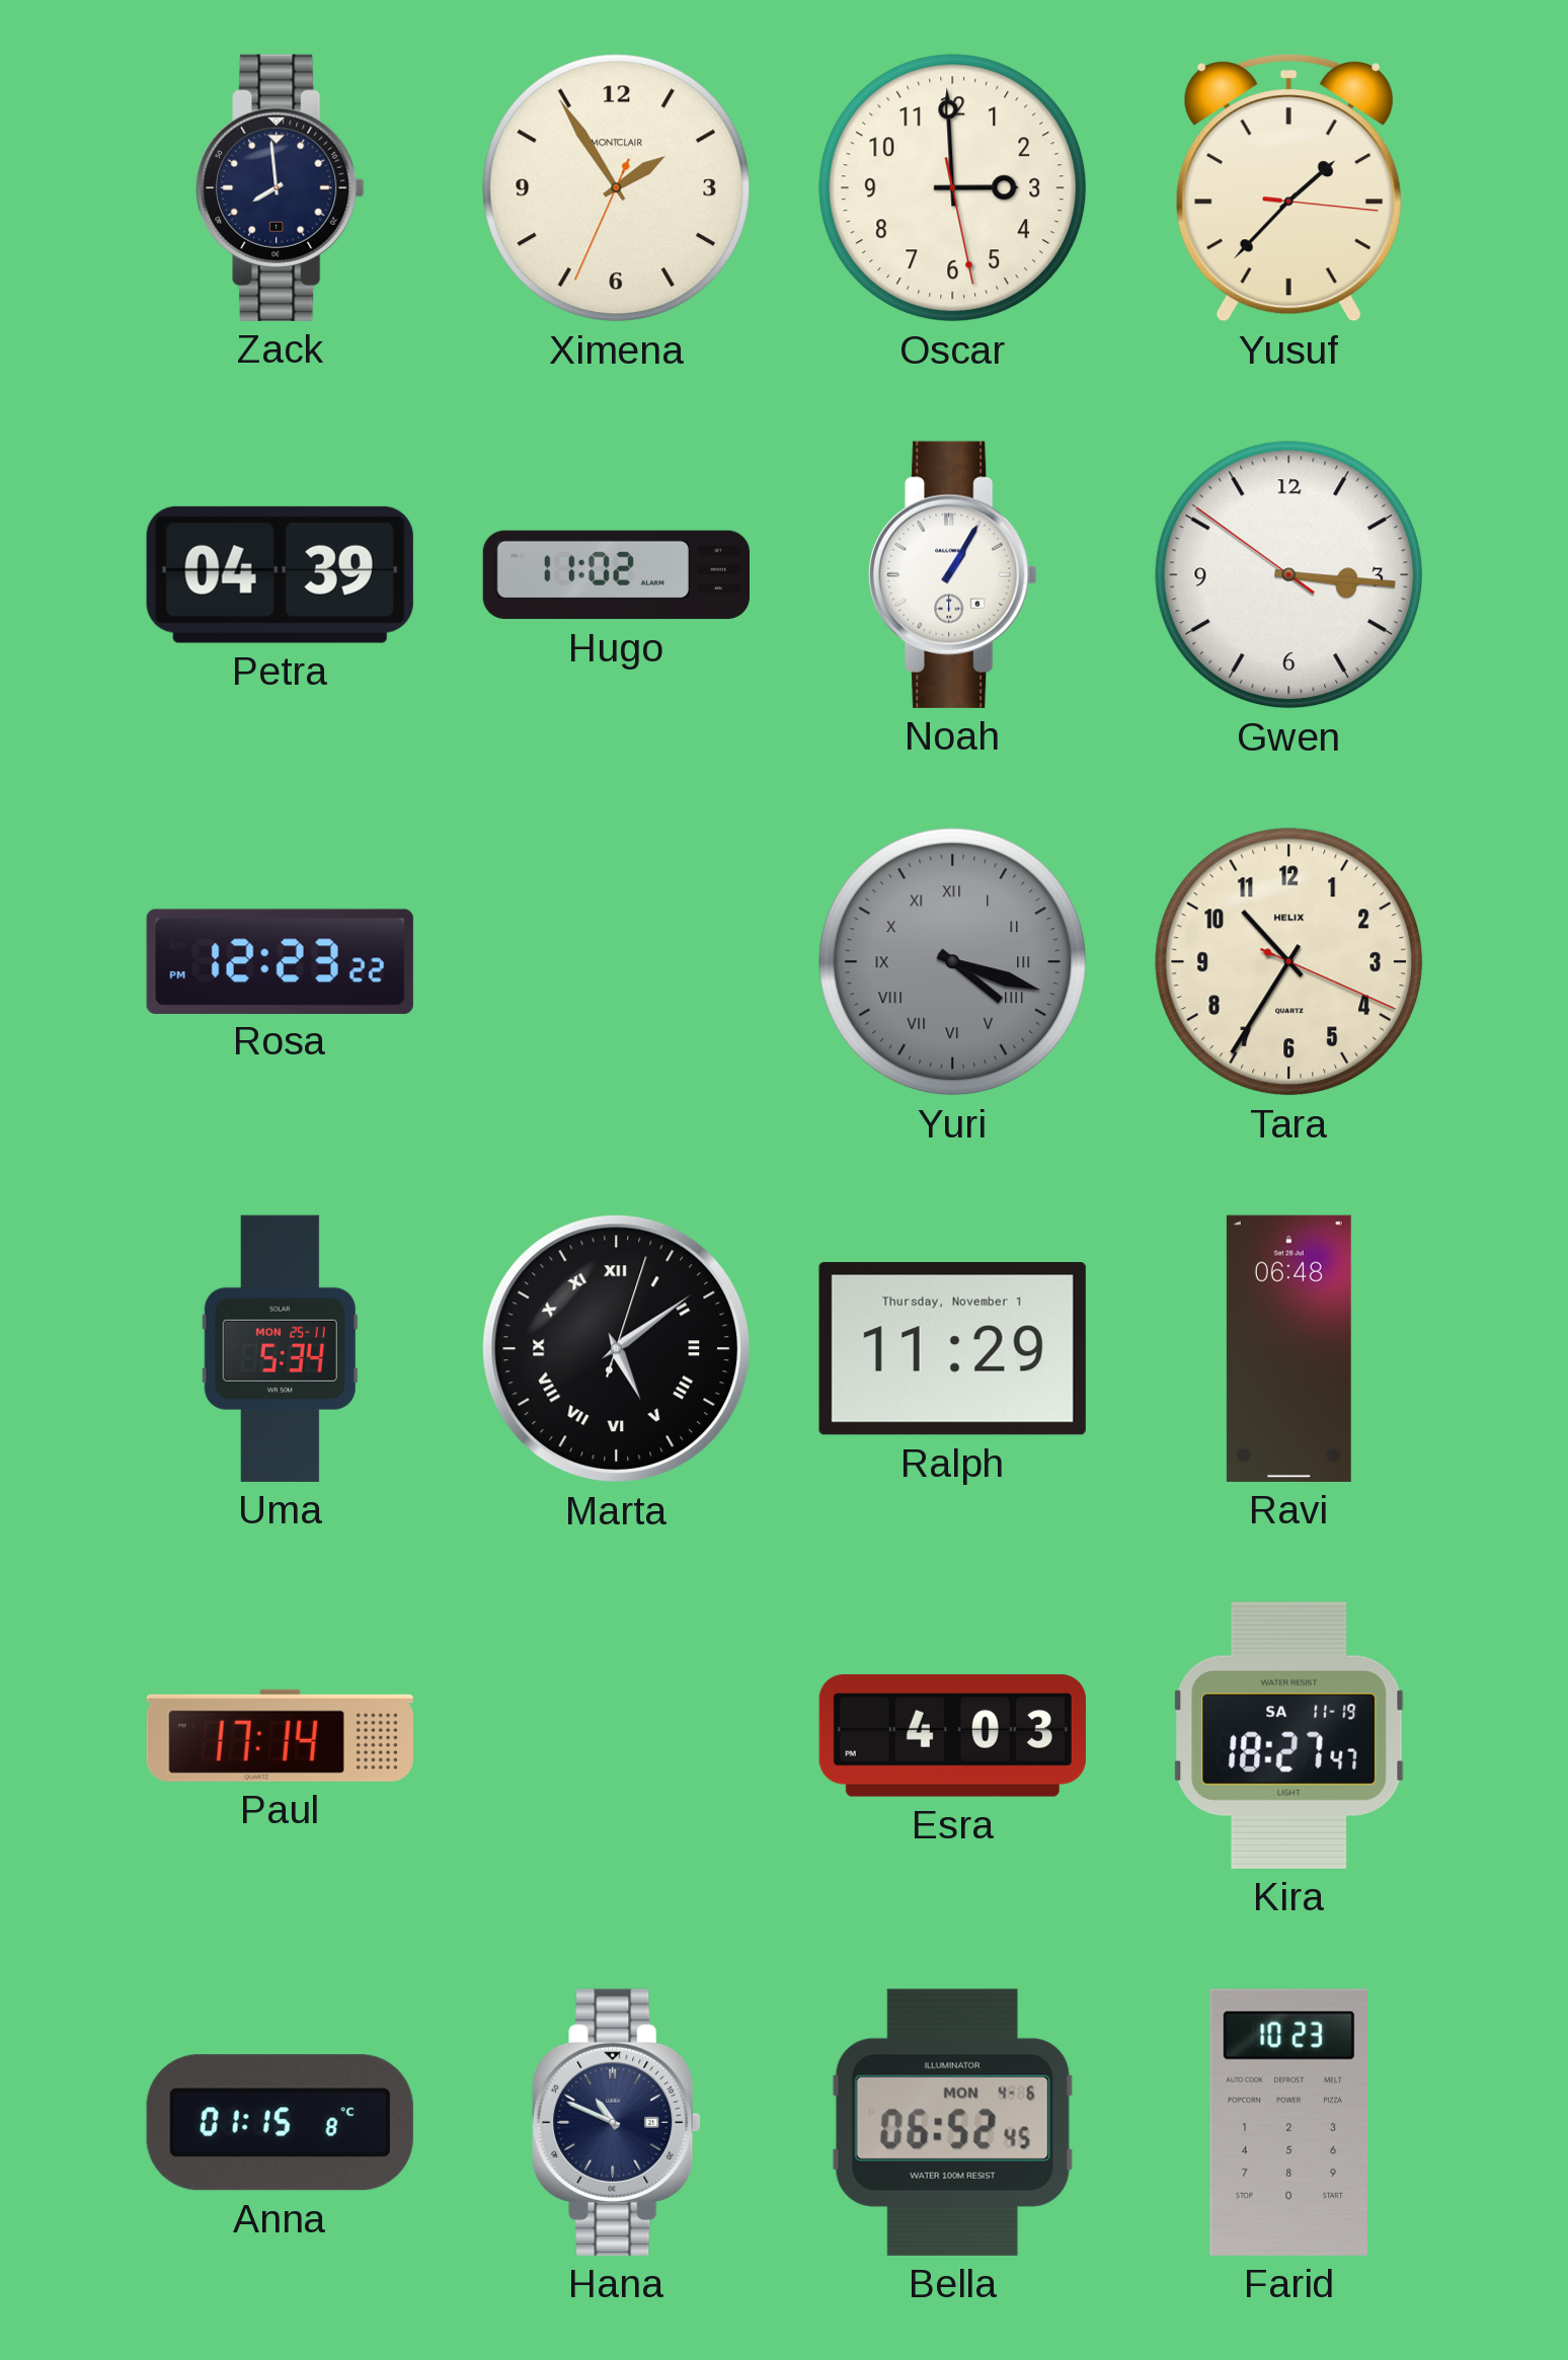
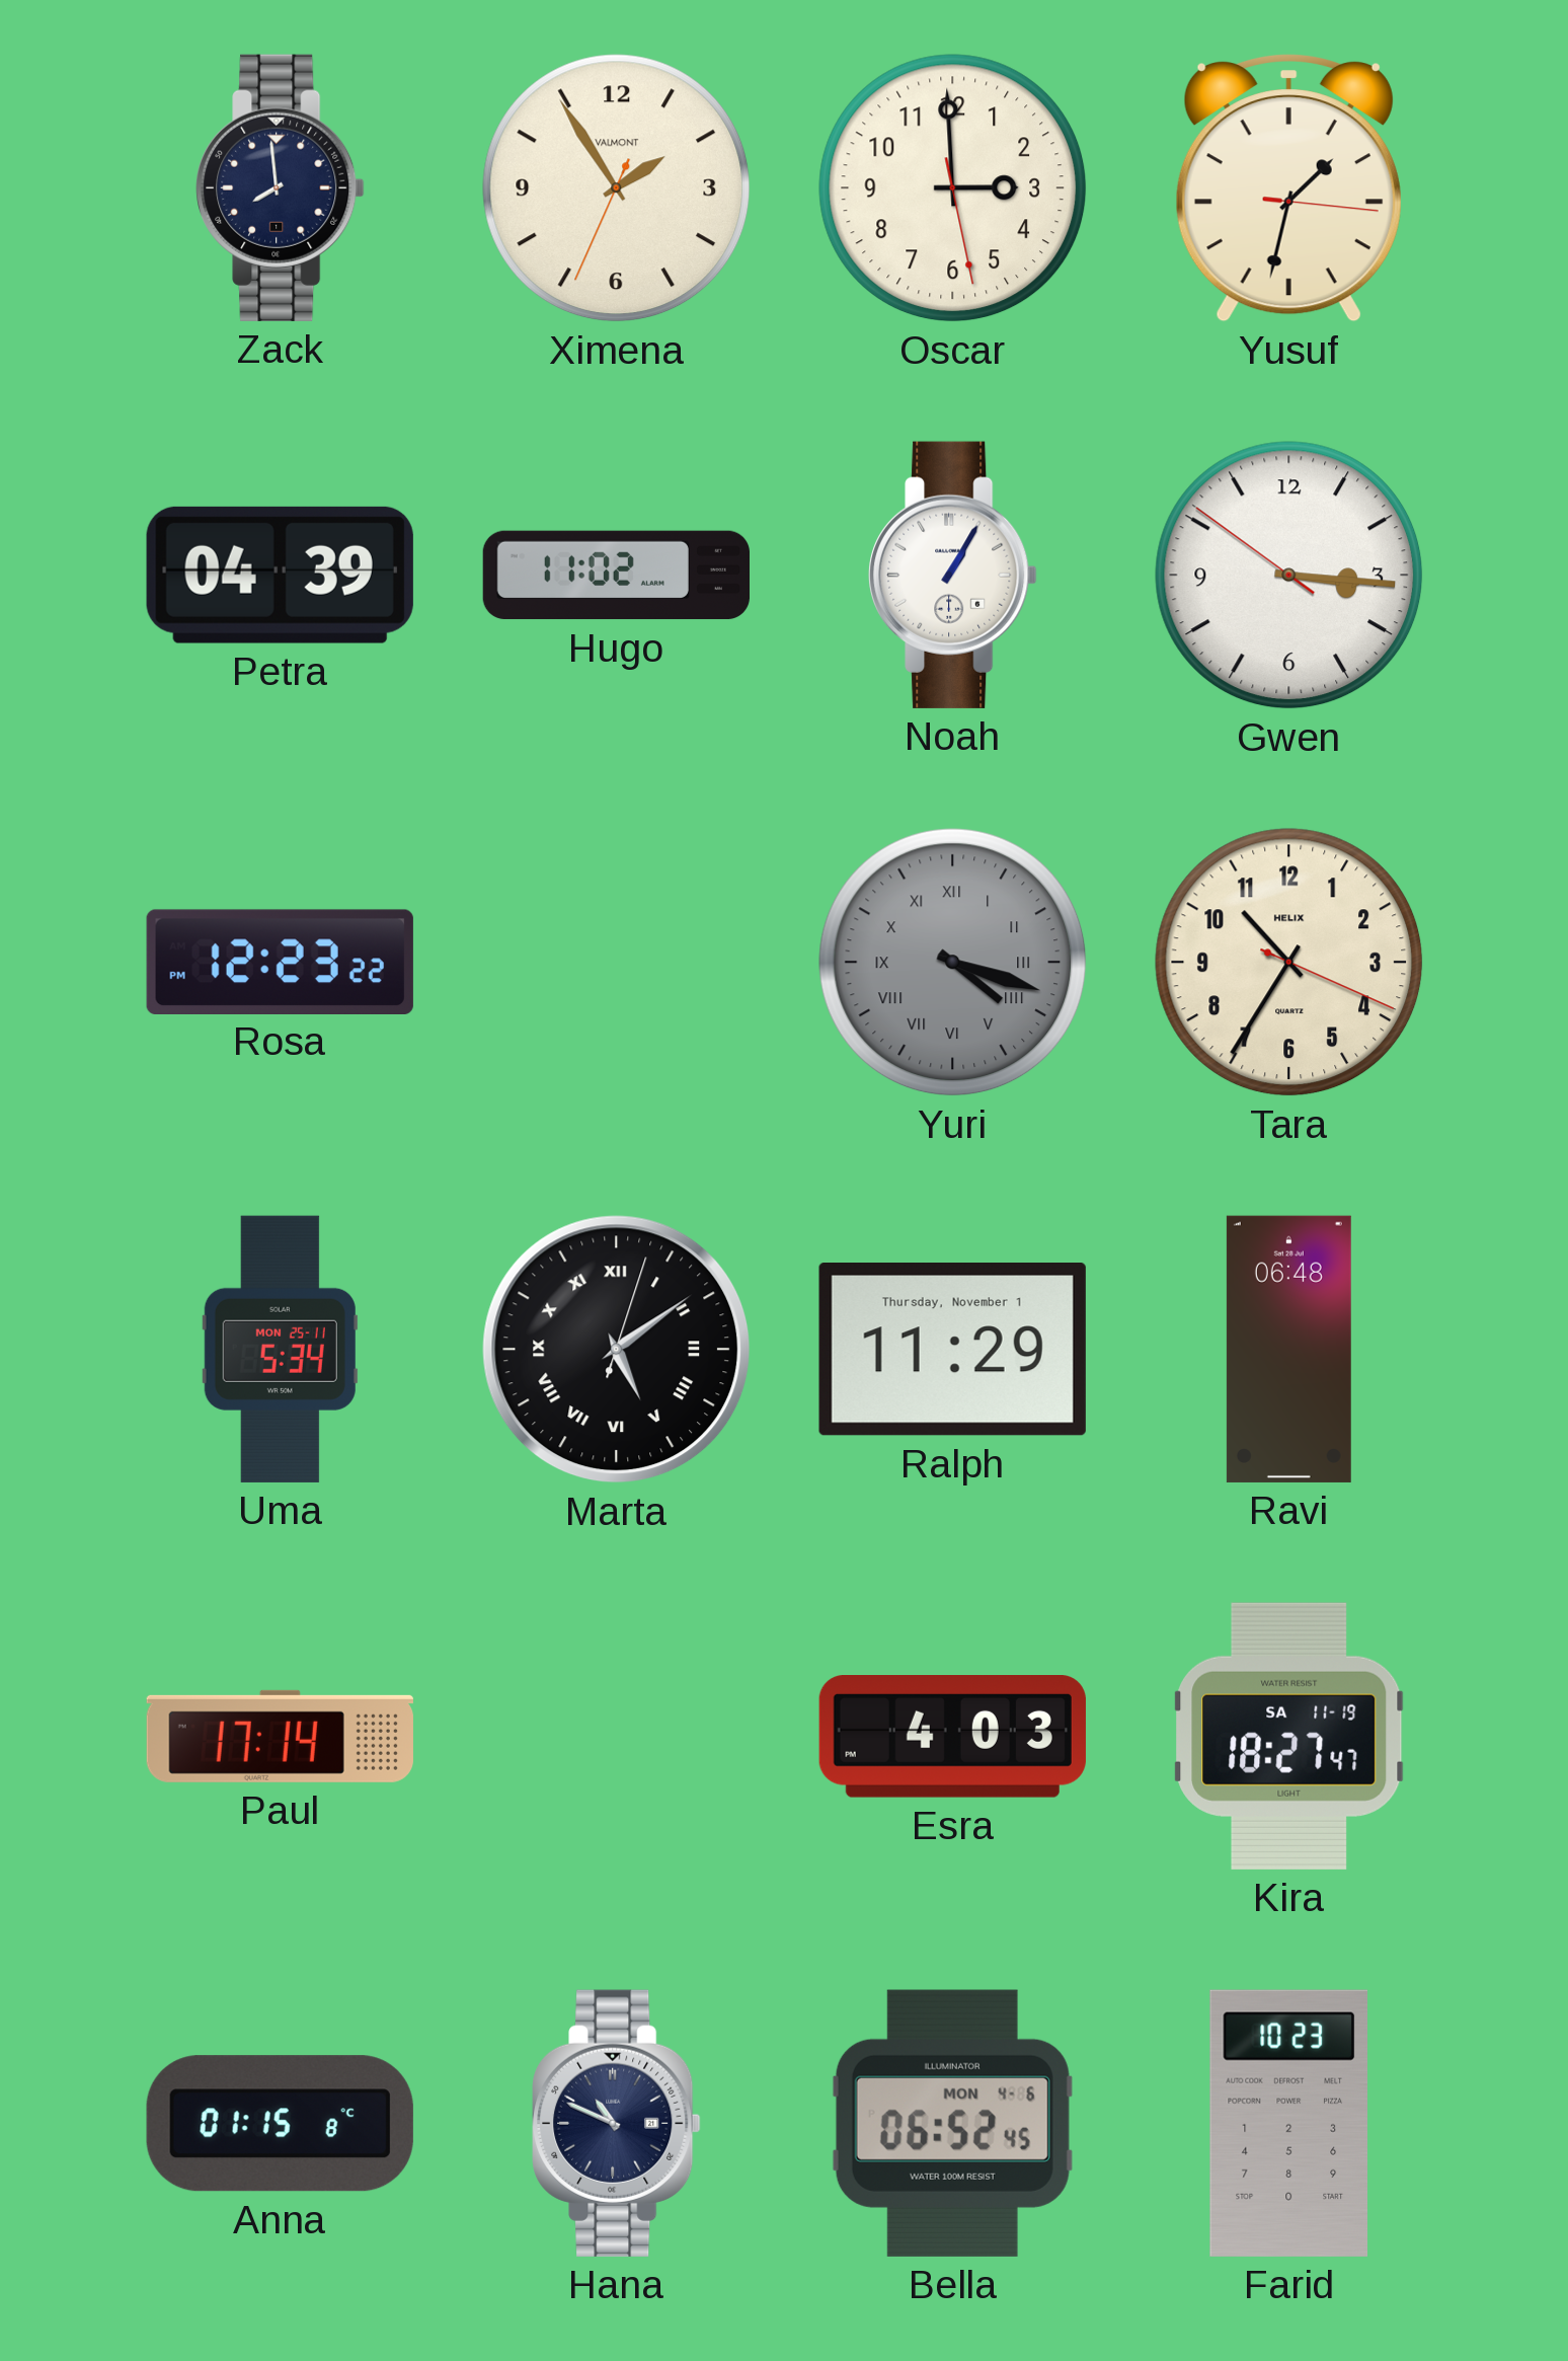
Ximena brand: MONTCLAIR -> VALMONT
Yusuf: 1:37 -> 1:32
